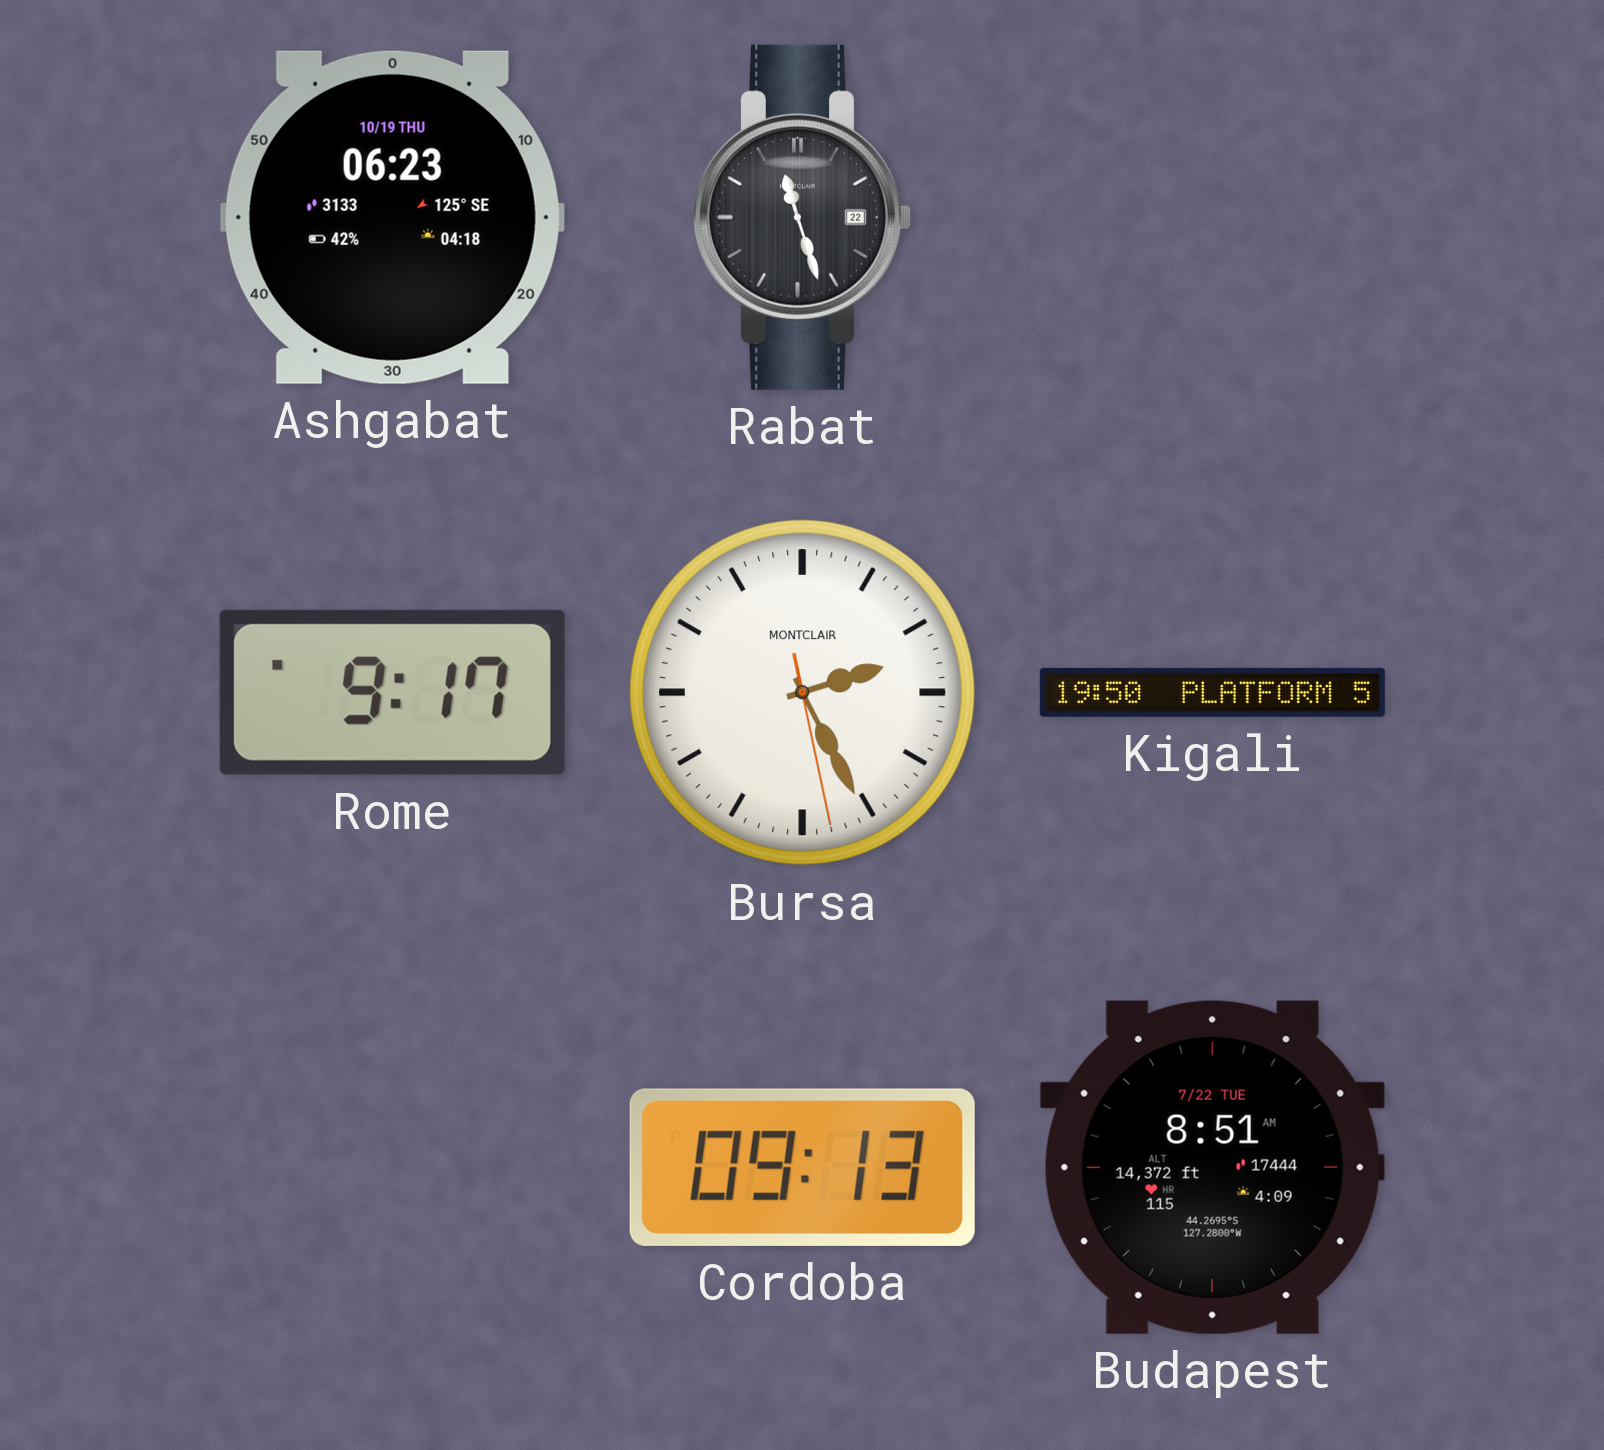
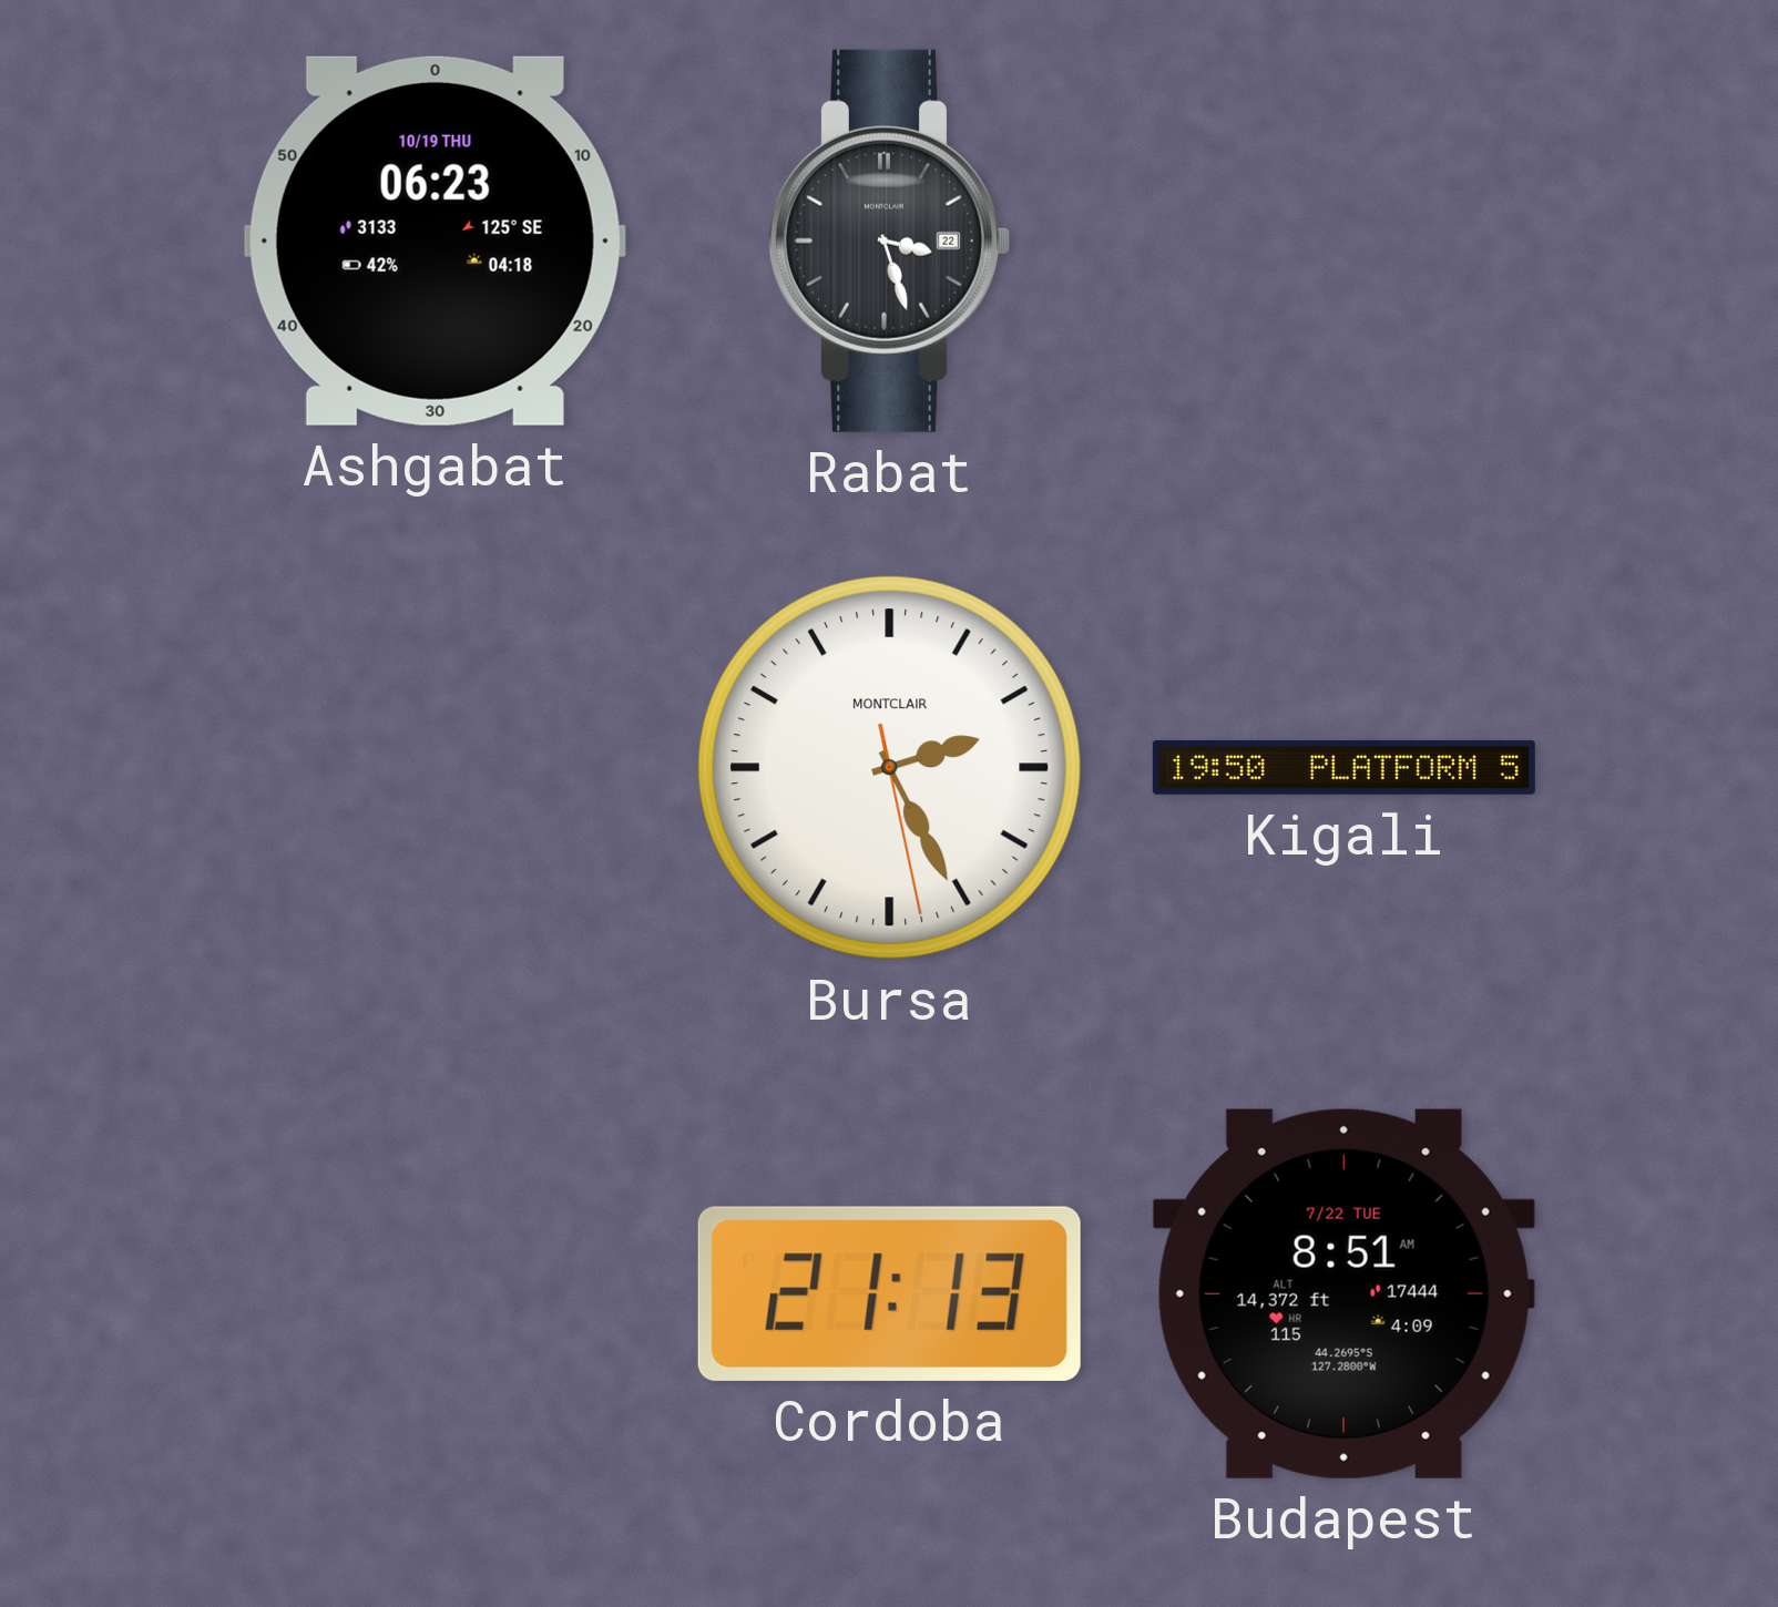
Rabat: 11:27 -> 3:27
Rome: 9:17 -> none
Cordoba: 09:13 -> 21:13
